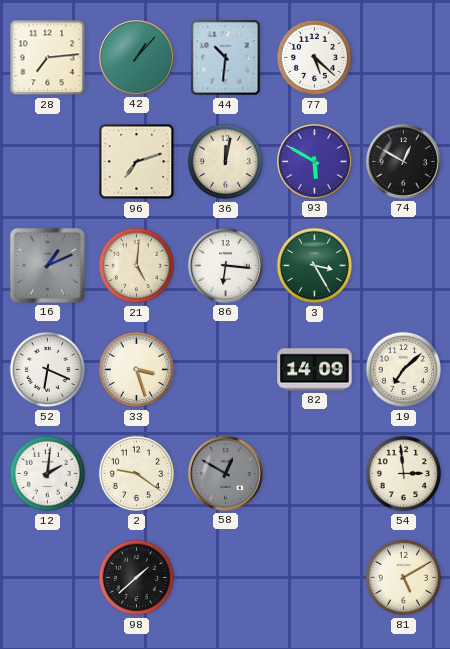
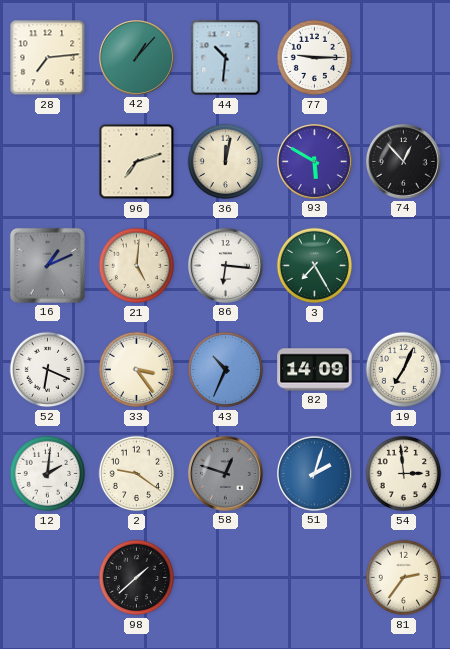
77: 5:22 -> 9:15
74: 12:50 -> 12:53
3: 3:25 -> 7:25
33: 3:27 -> 3:24
43: none -> 10:34
19: 7:08 -> 7:04
58: 12:50 -> 12:48
51: none -> 2:03
81: 5:10 -> 2:36
